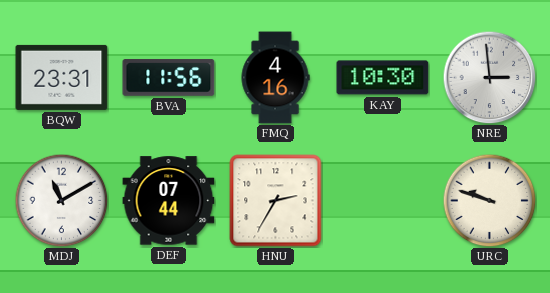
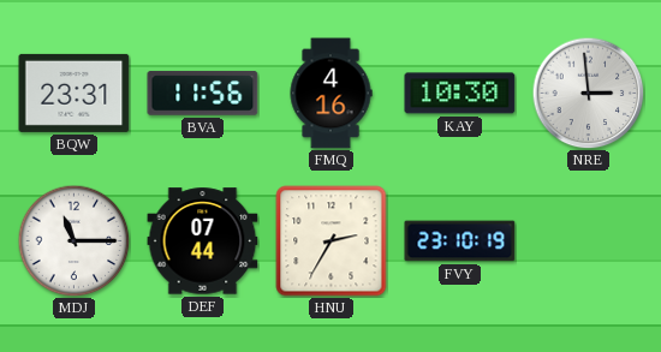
MDJ: 11:10 -> 11:15
FVY: none -> 23:10
URC: 9:48 -> none
